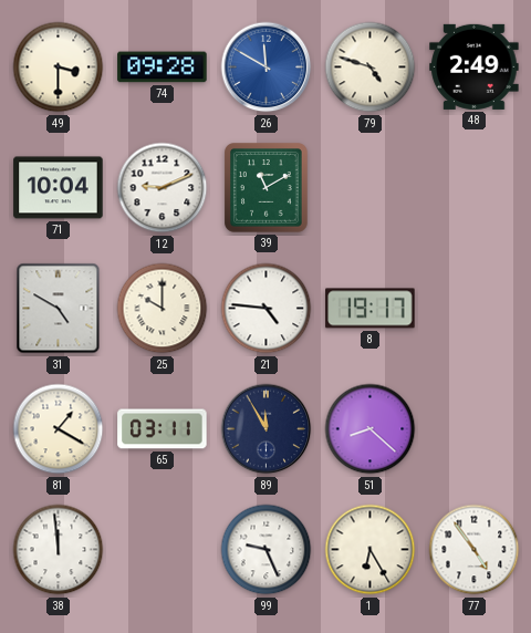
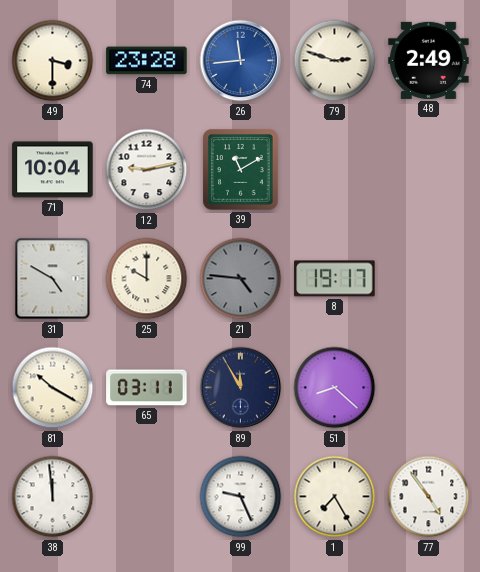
74: 09:28 -> 23:28
26: 11:50 -> 11:44
79: 4:48 -> 2:48
12: 9:11 -> 9:13
21 dial: white -> grey
81: 1:20 -> 10:20
1: 6:25 -> 7:25
